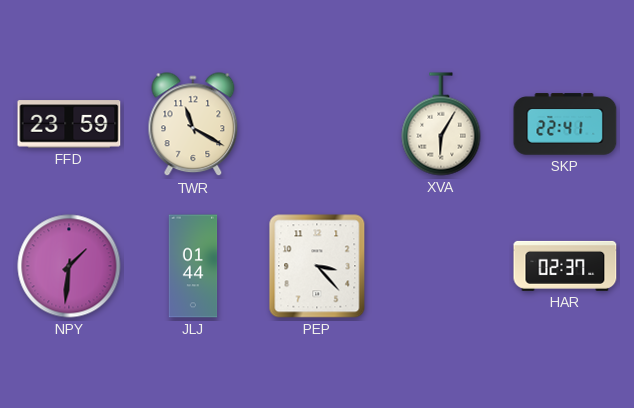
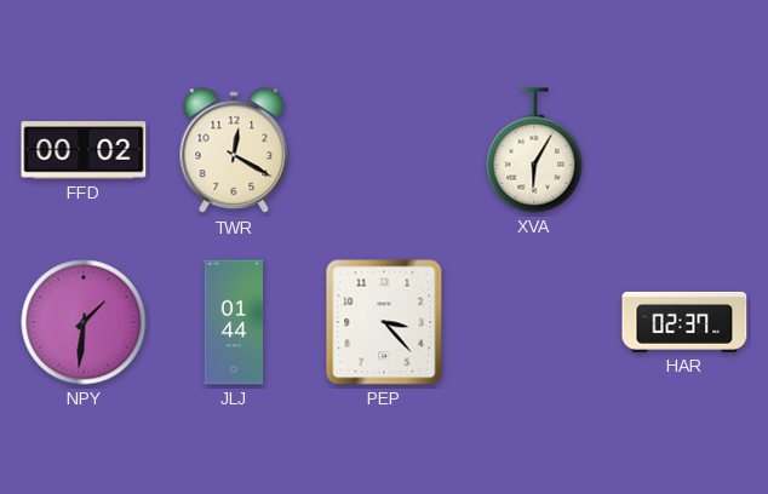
FFD: 23:59 -> 00:02
TWR: 11:20 -> 12:20
SKP: 22:41 -> none
